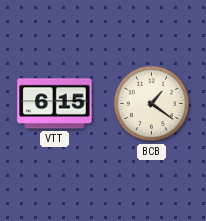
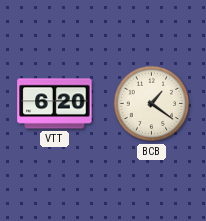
VTT: 6:15 -> 6:20
